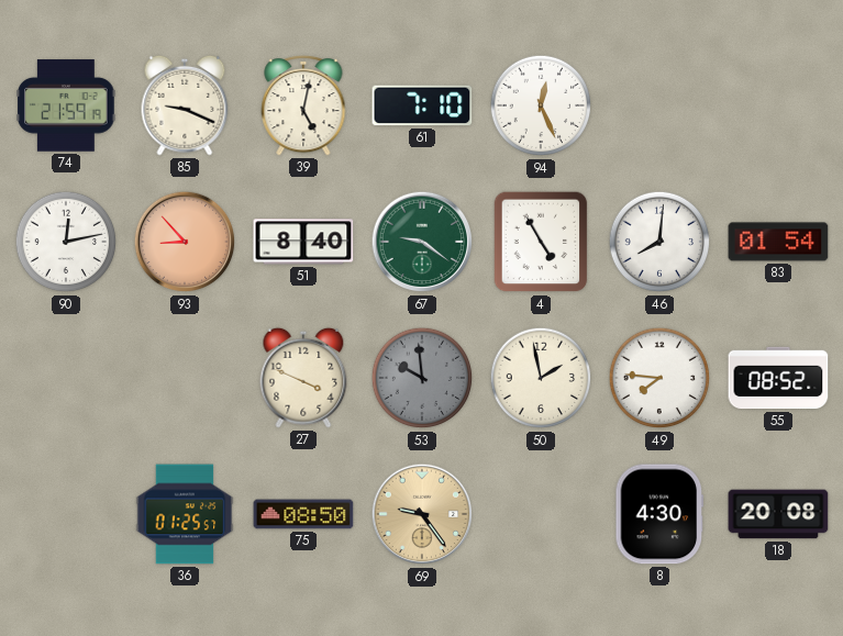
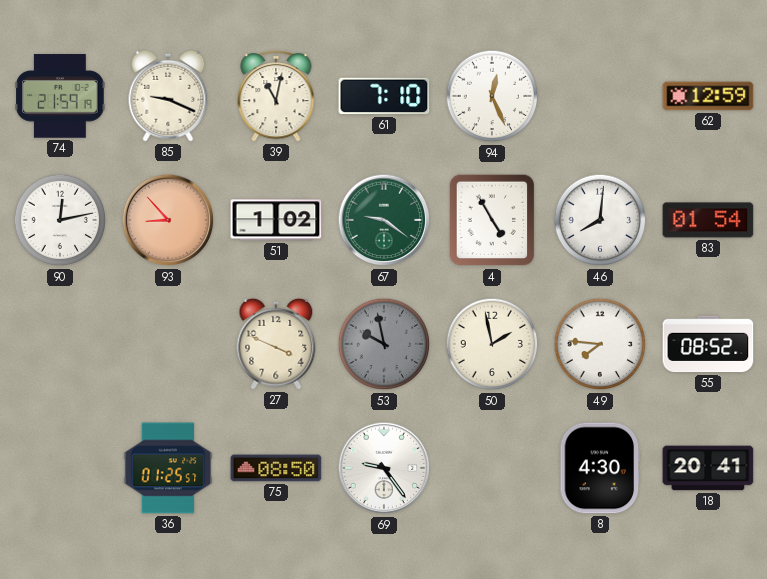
39: 5:02 -> 11:02
62: none -> 12:59
51: 8:40 -> 1:02
53: 9:59 -> 9:58
69 dial: champagne -> white
18: 20:08 -> 20:41
